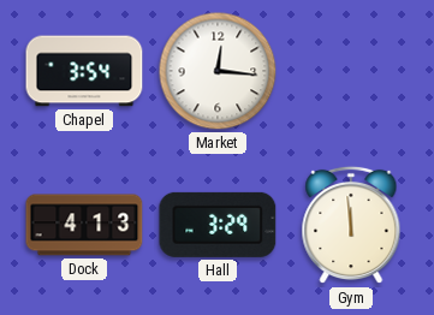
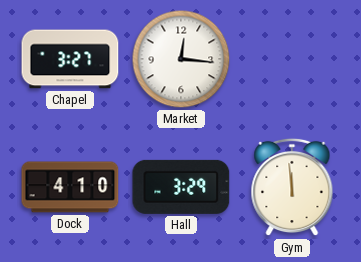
Chapel: 3:54 -> 3:27
Dock: 4:13 -> 4:10
